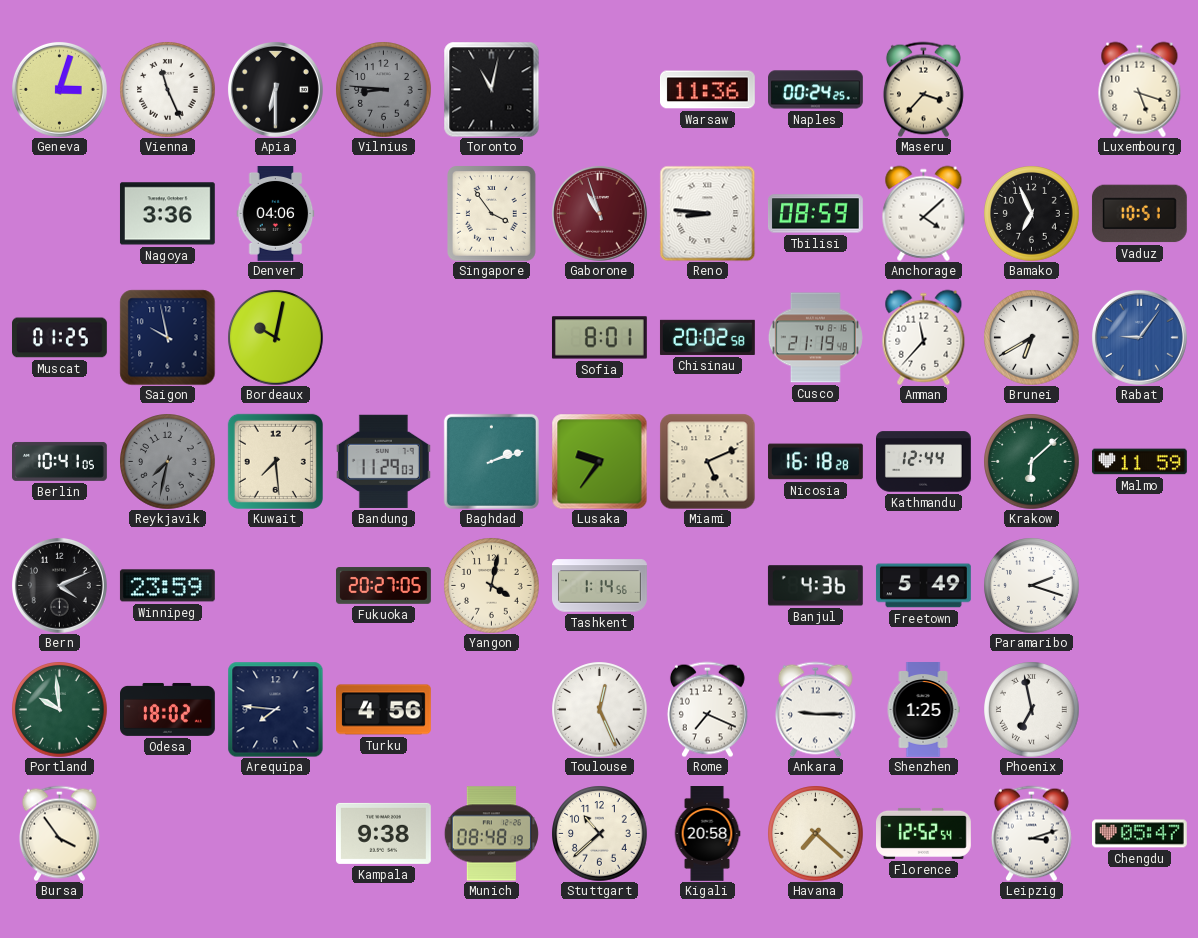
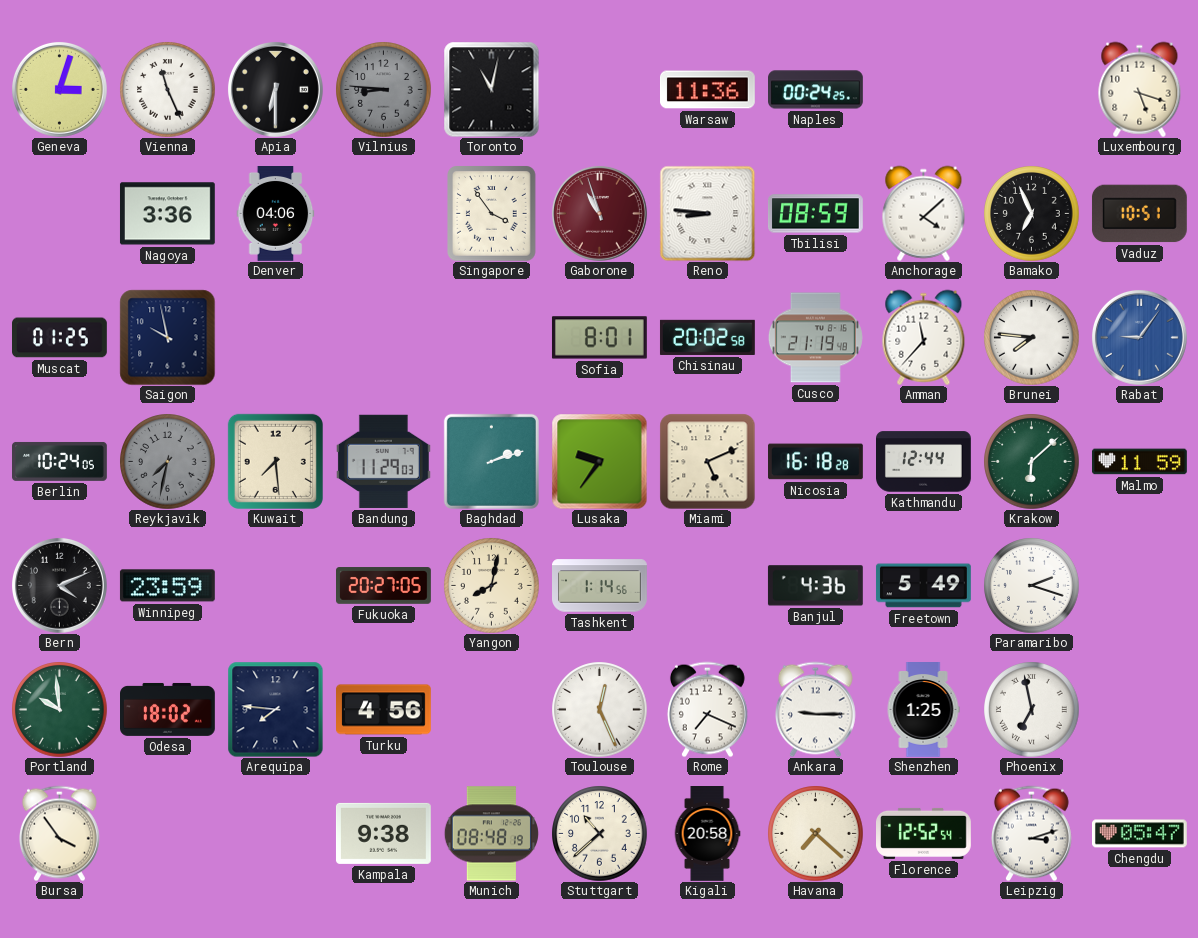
Maseru: 3:37 -> none
Bordeaux: 10:02 -> none
Brunei: 6:40 -> 7:46
Berlin: 10:41 -> 10:24
Yangon: 4:02 -> 8:02
